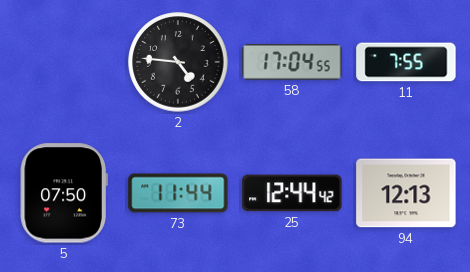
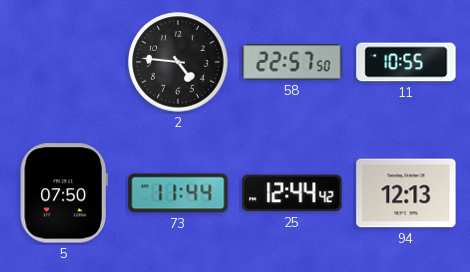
58: 17:04 -> 22:57
11: 7:55 -> 10:55
